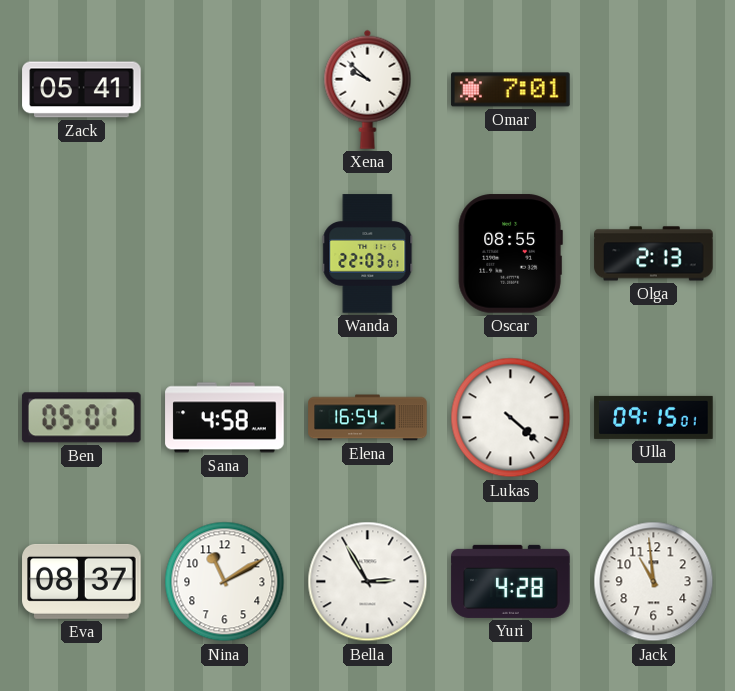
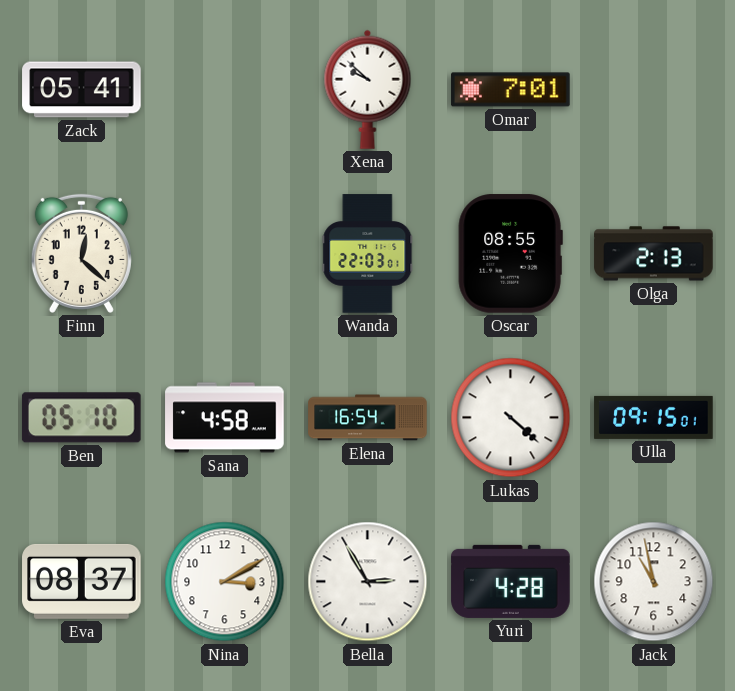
Finn: none -> 12:22
Ben: 05:01 -> 05:10
Nina: 11:10 -> 3:10
Jack: 10:59 -> 10:58
